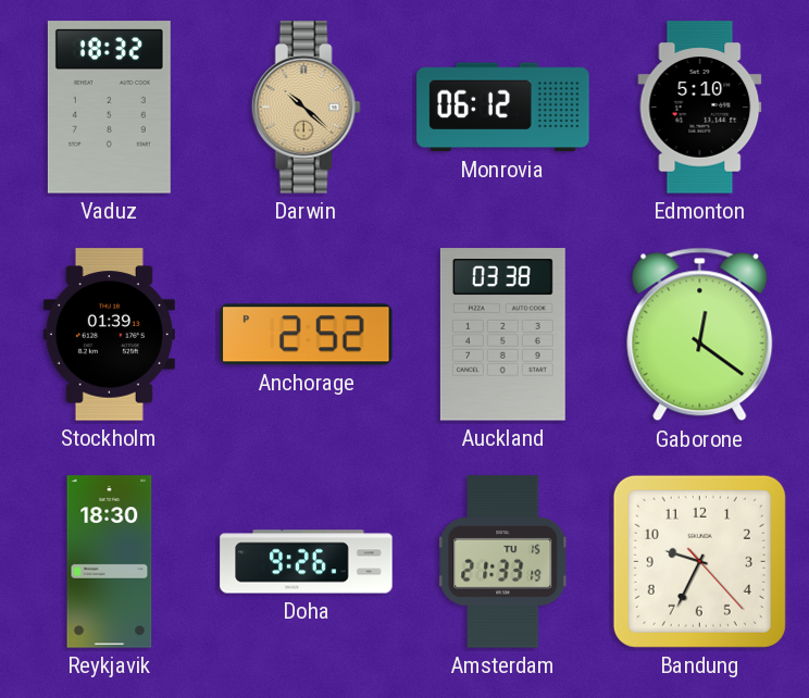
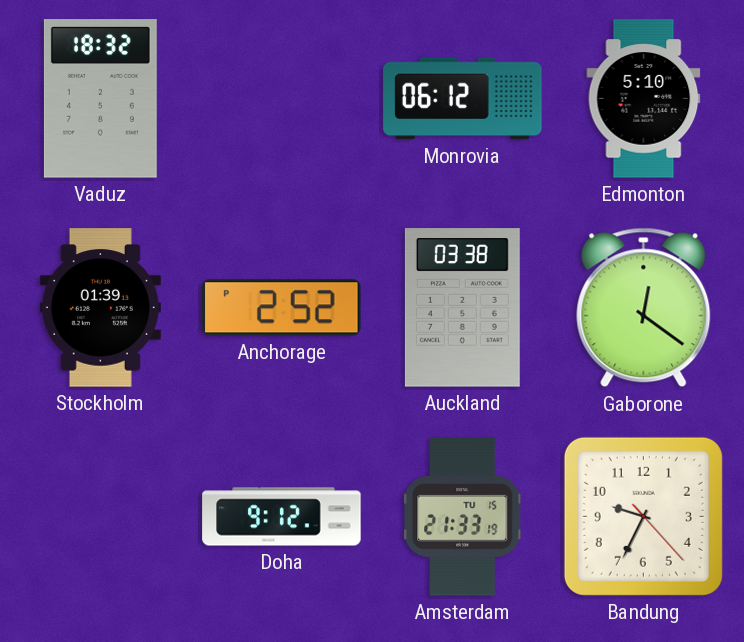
Darwin: 10:22 -> none
Reykjavik: 18:30 -> none
Doha: 9:26 -> 9:12
